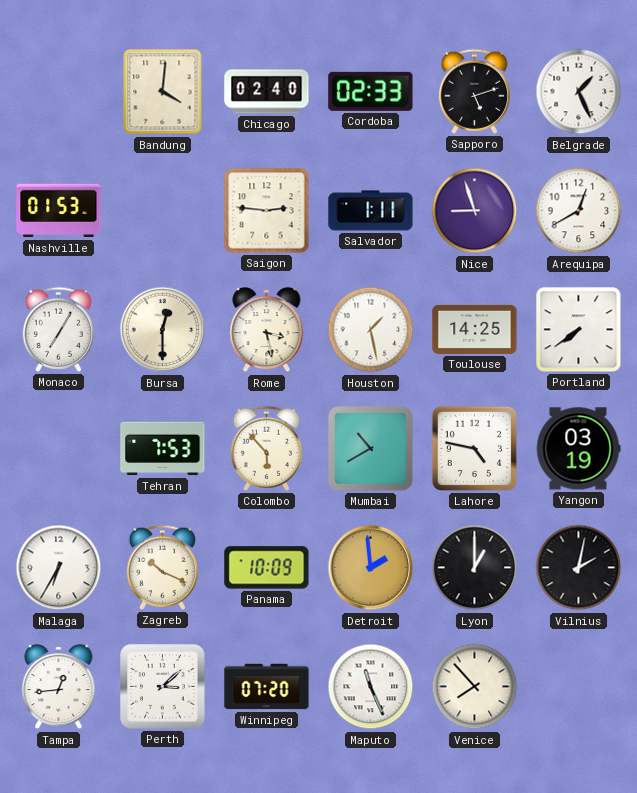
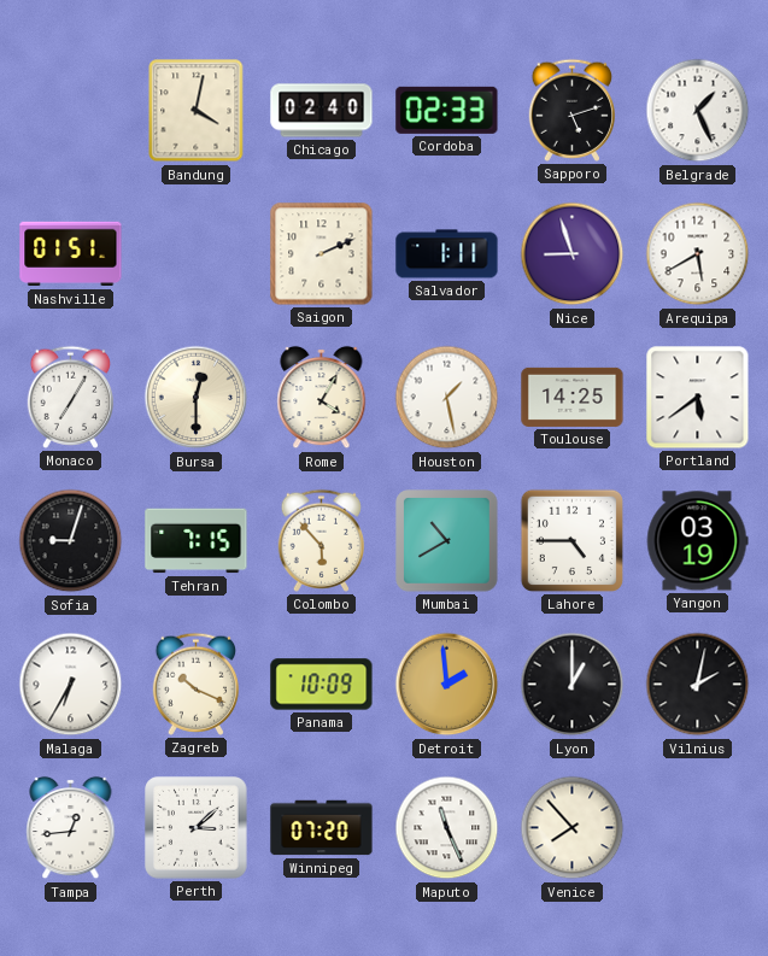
Bandung: 4:01 -> 4:02
Nashville: 01:53 -> 01:51
Saigon: 2:46 -> 2:11
Arequipa: 12:40 -> 5:40
Rome: 3:28 -> 4:05
Portland: 7:39 -> 5:39
Sofia: none -> 9:03
Tehran: 7:53 -> 7:15
Lahore: 4:47 -> 4:45
